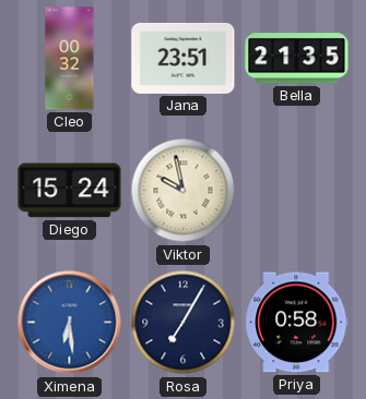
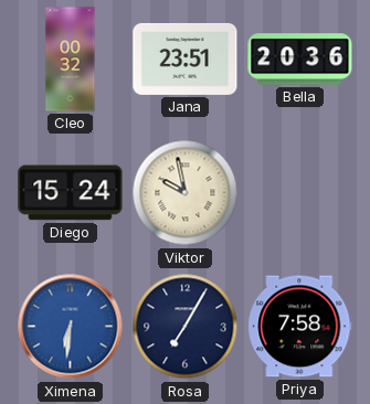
Bella: 21:35 -> 20:36
Ximena: 6:29 -> 6:31
Priya: 0:58 -> 7:58
